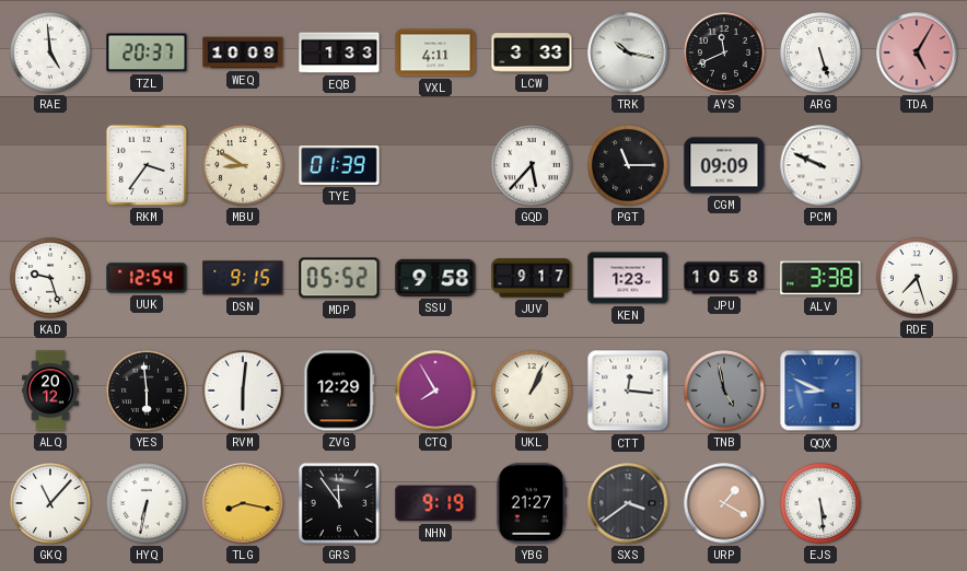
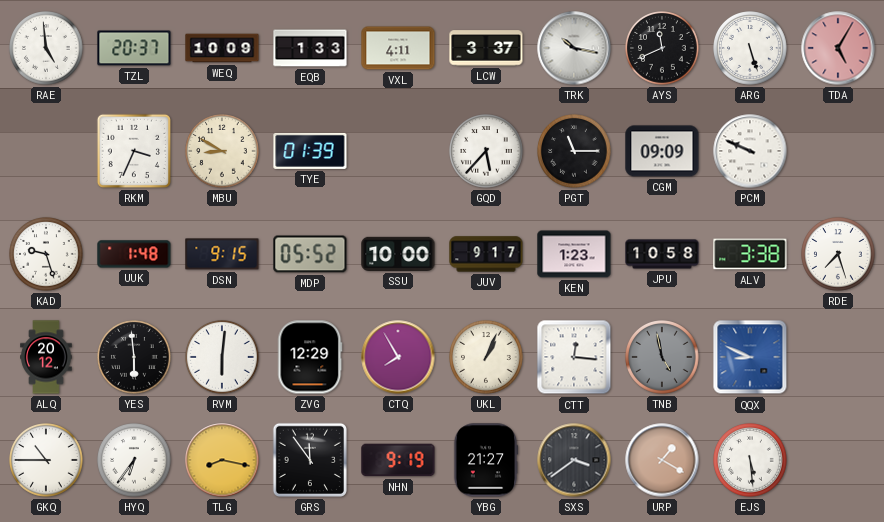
LCW: 3:33 -> 3:37
RKM: 3:36 -> 3:34
UUK: 12:54 -> 1:48
SSU: 9:58 -> 10:00
GKQ: 11:07 -> 10:45
HYQ: 6:32 -> 6:36
